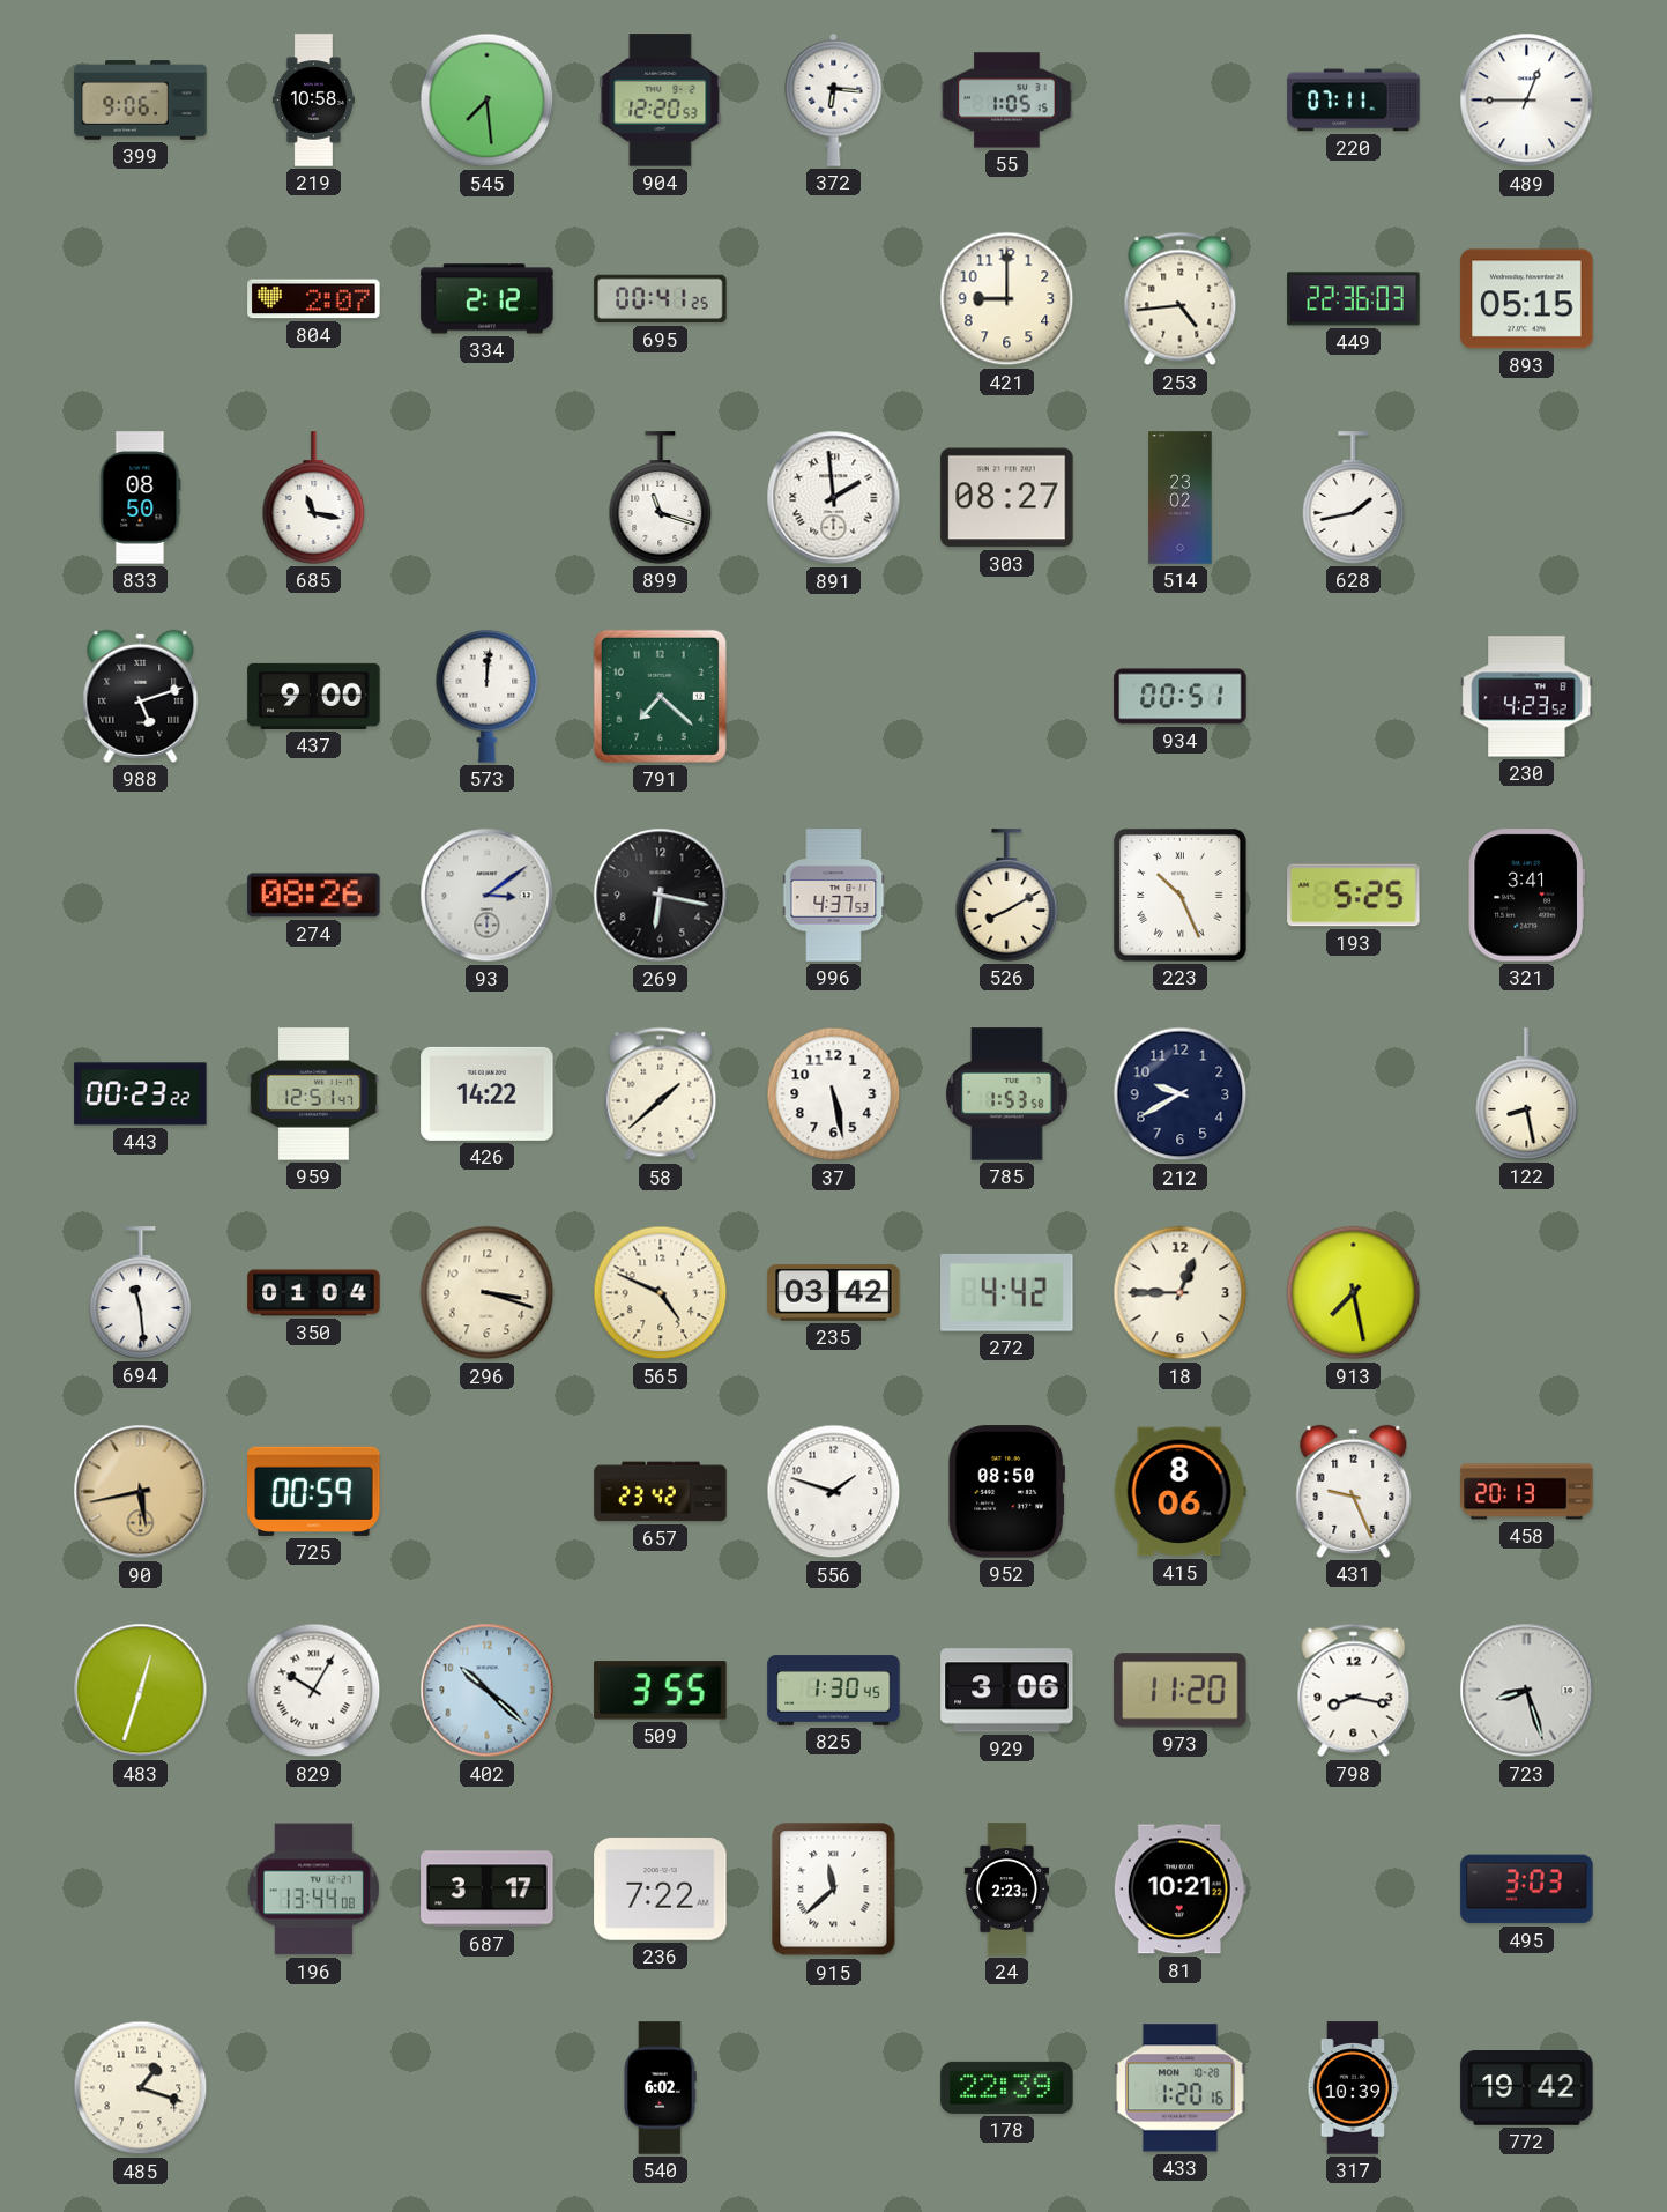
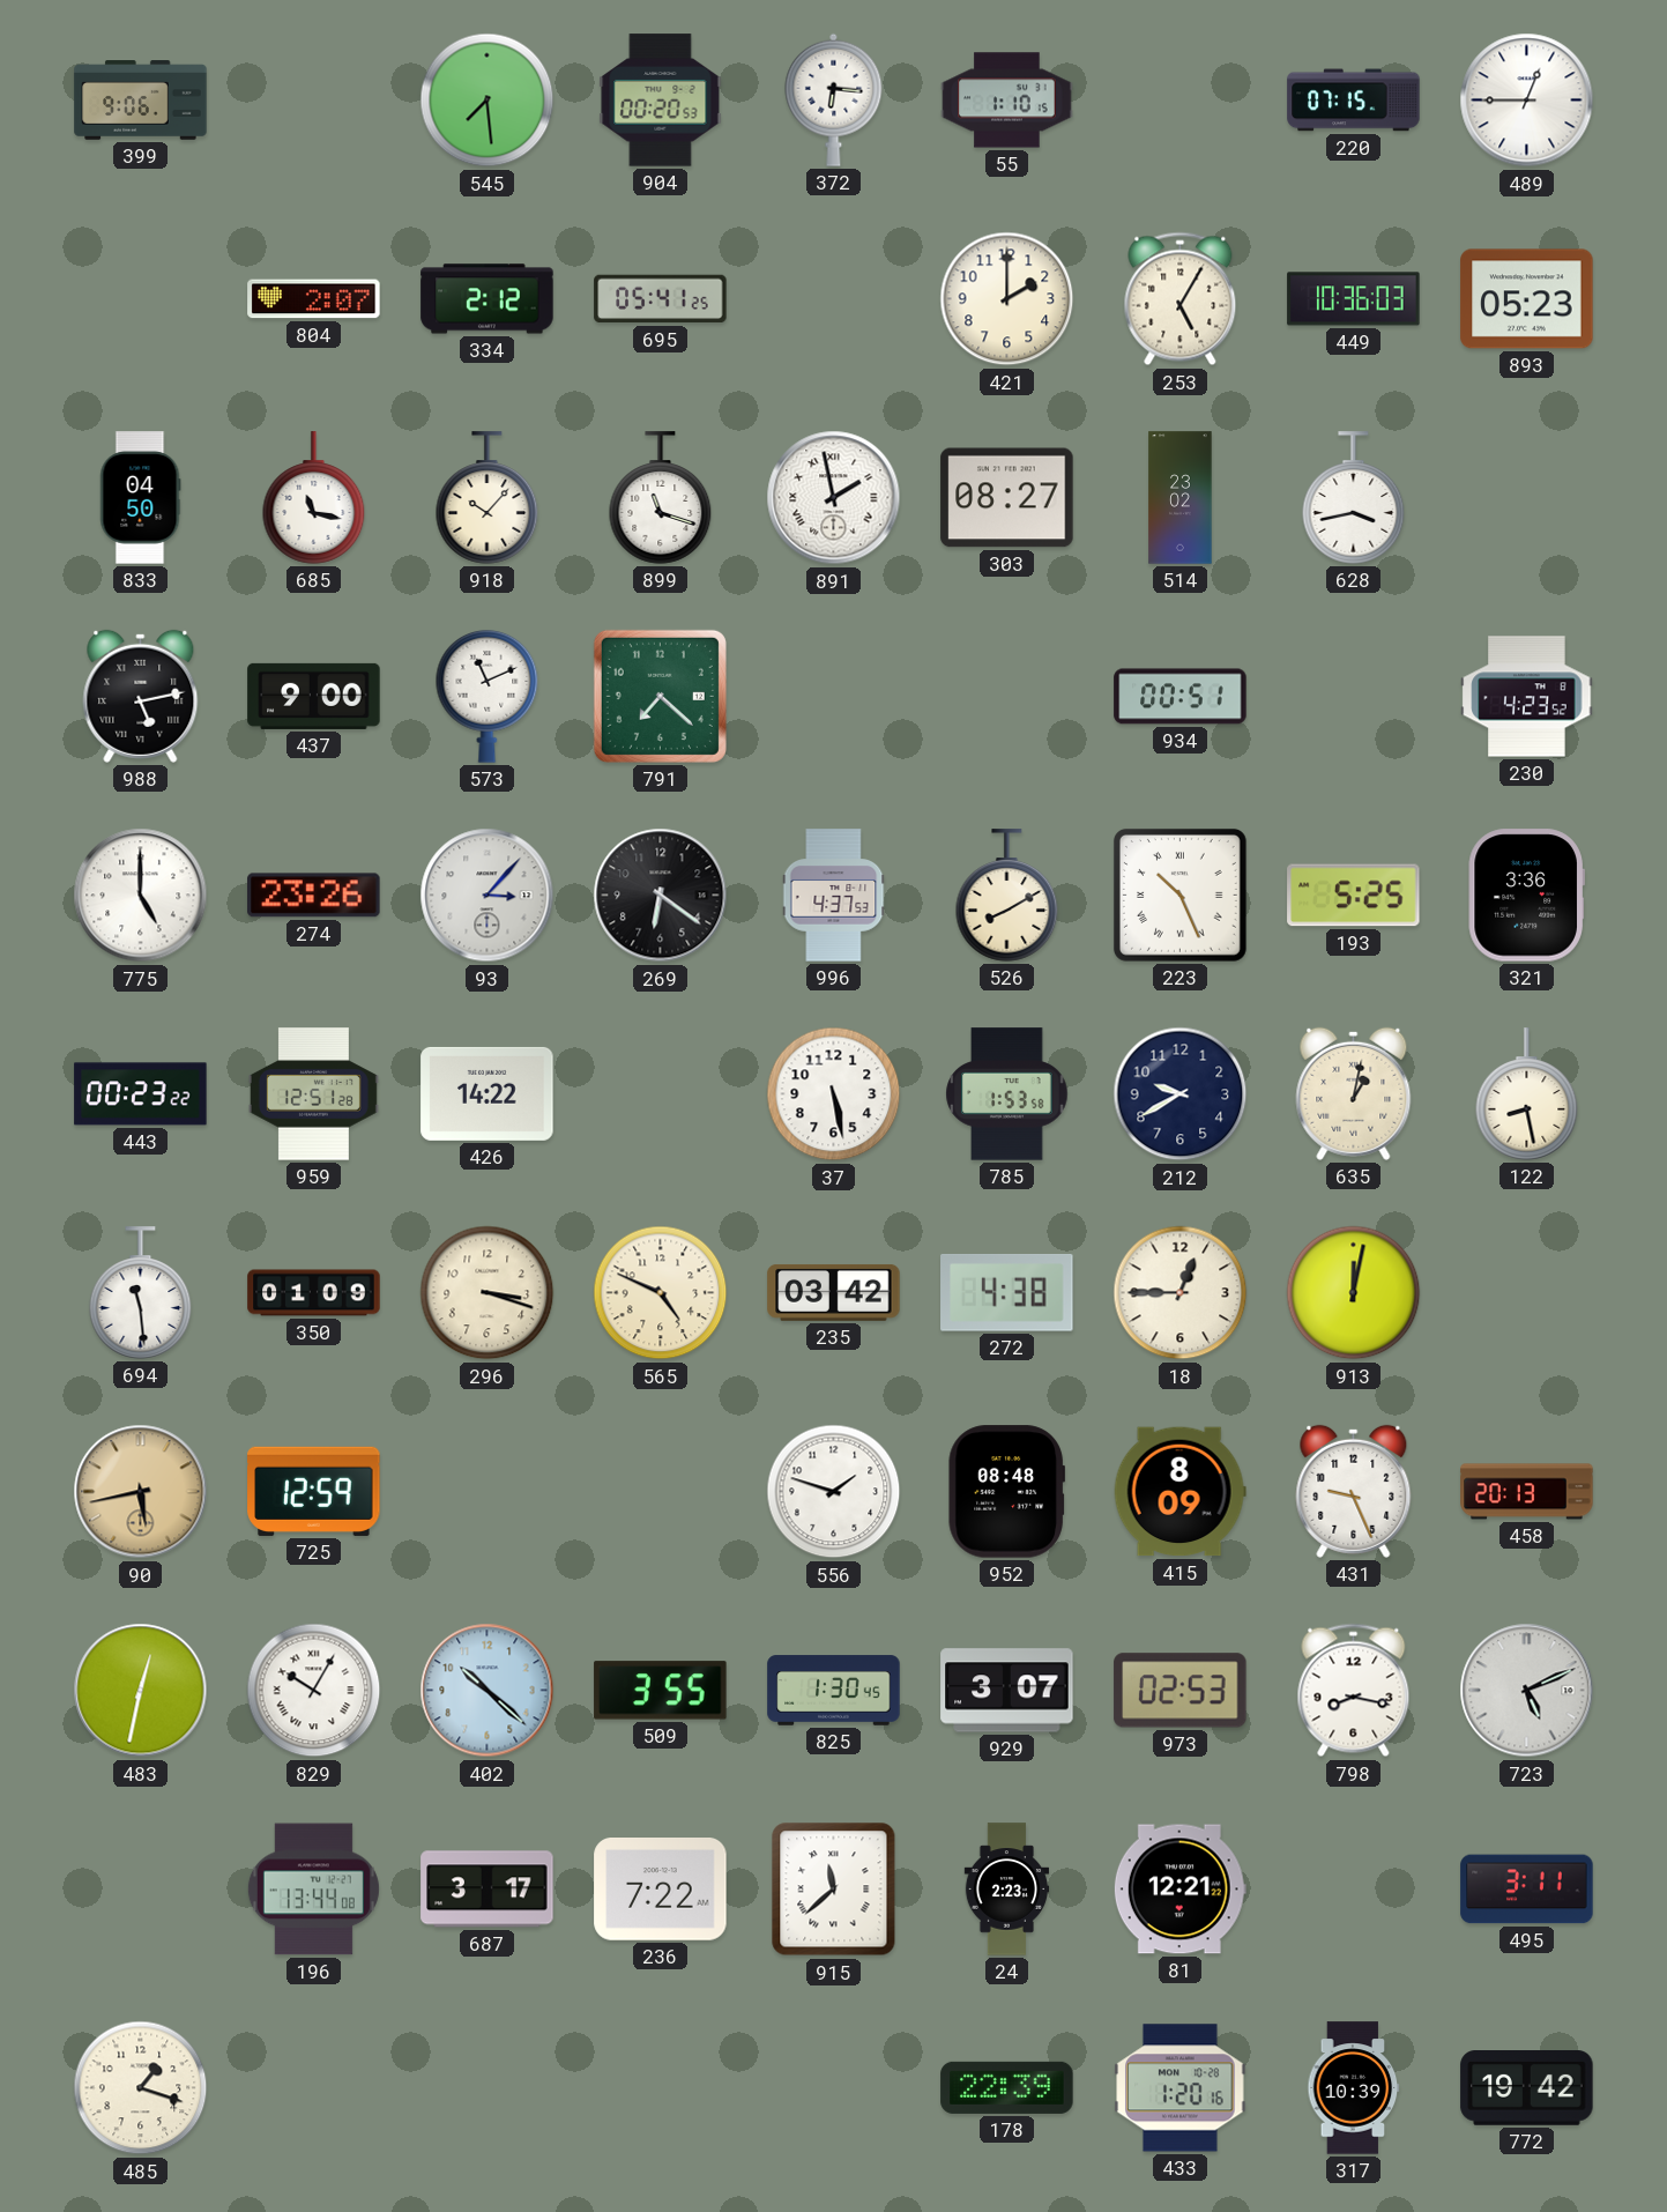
219: 10:58 -> none
904: 12:20 -> 00:20
55: 1:05 -> 1:10
220: 07:11 -> 07:15
695: 00:41 -> 05:41
421: 9:00 -> 2:00
253: 4:44 -> 5:05
449: 22:36 -> 10:36
893: 05:15 -> 05:23
833: 08:50 -> 04:50
918: none -> 10:07
891: 1:59 -> 1:58
628: 1:43 -> 3:43
988: 5:12 -> 5:13
573: 12:01 -> 11:11
775: none -> 5:00
274: 08:26 -> 23:26
93: 3:09 -> 3:07
269: 6:17 -> 6:21
321: 3:41 -> 3:36
959: 12:51:47 -> 12:51:28
58: 1:38 -> none
635: none -> 1:02
350: 01:04 -> 01:09
272: 4:42 -> 4:38
913: 7:28 -> 12:02
725: 00:59 -> 12:59
657: 23:42 -> none
952: 08:50 -> 08:48
415: 8:06 -> 8:09
483: 12:33 -> 12:32
929: 3:06 -> 3:07
973: 11:20 -> 02:53
723: 8:27 -> 5:11
81: 10:21 -> 12:21
495: 3:03 -> 3:11
540: 6:02 -> none
